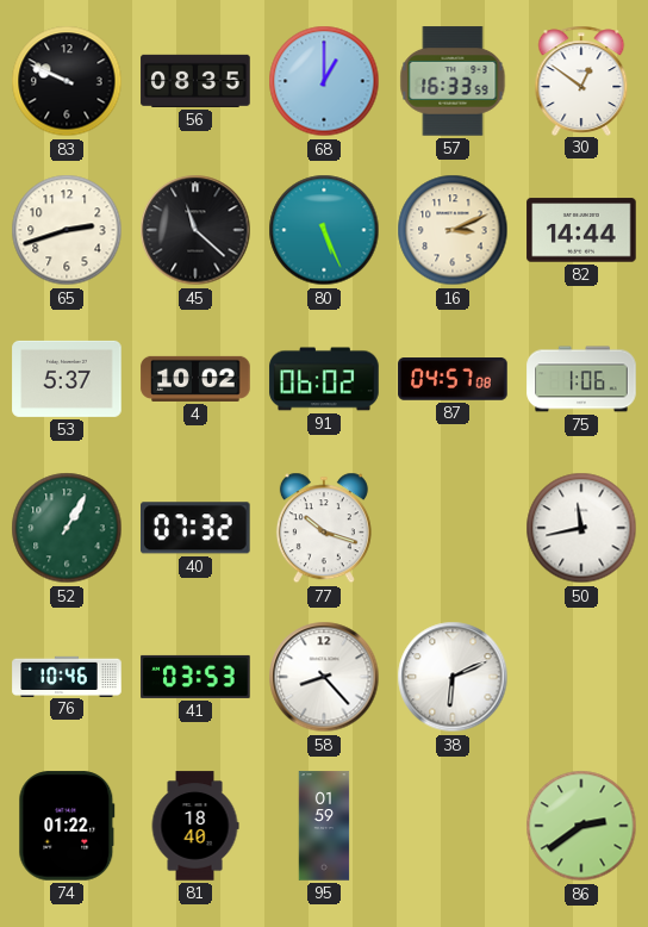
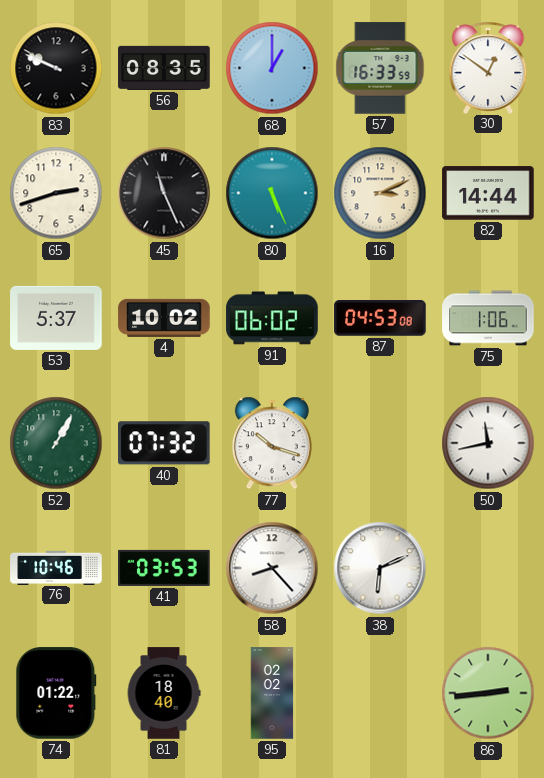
45: 11:22 -> 11:26
87: 04:57 -> 04:53
95: 01:59 -> 02:02
86: 2:39 -> 2:44
